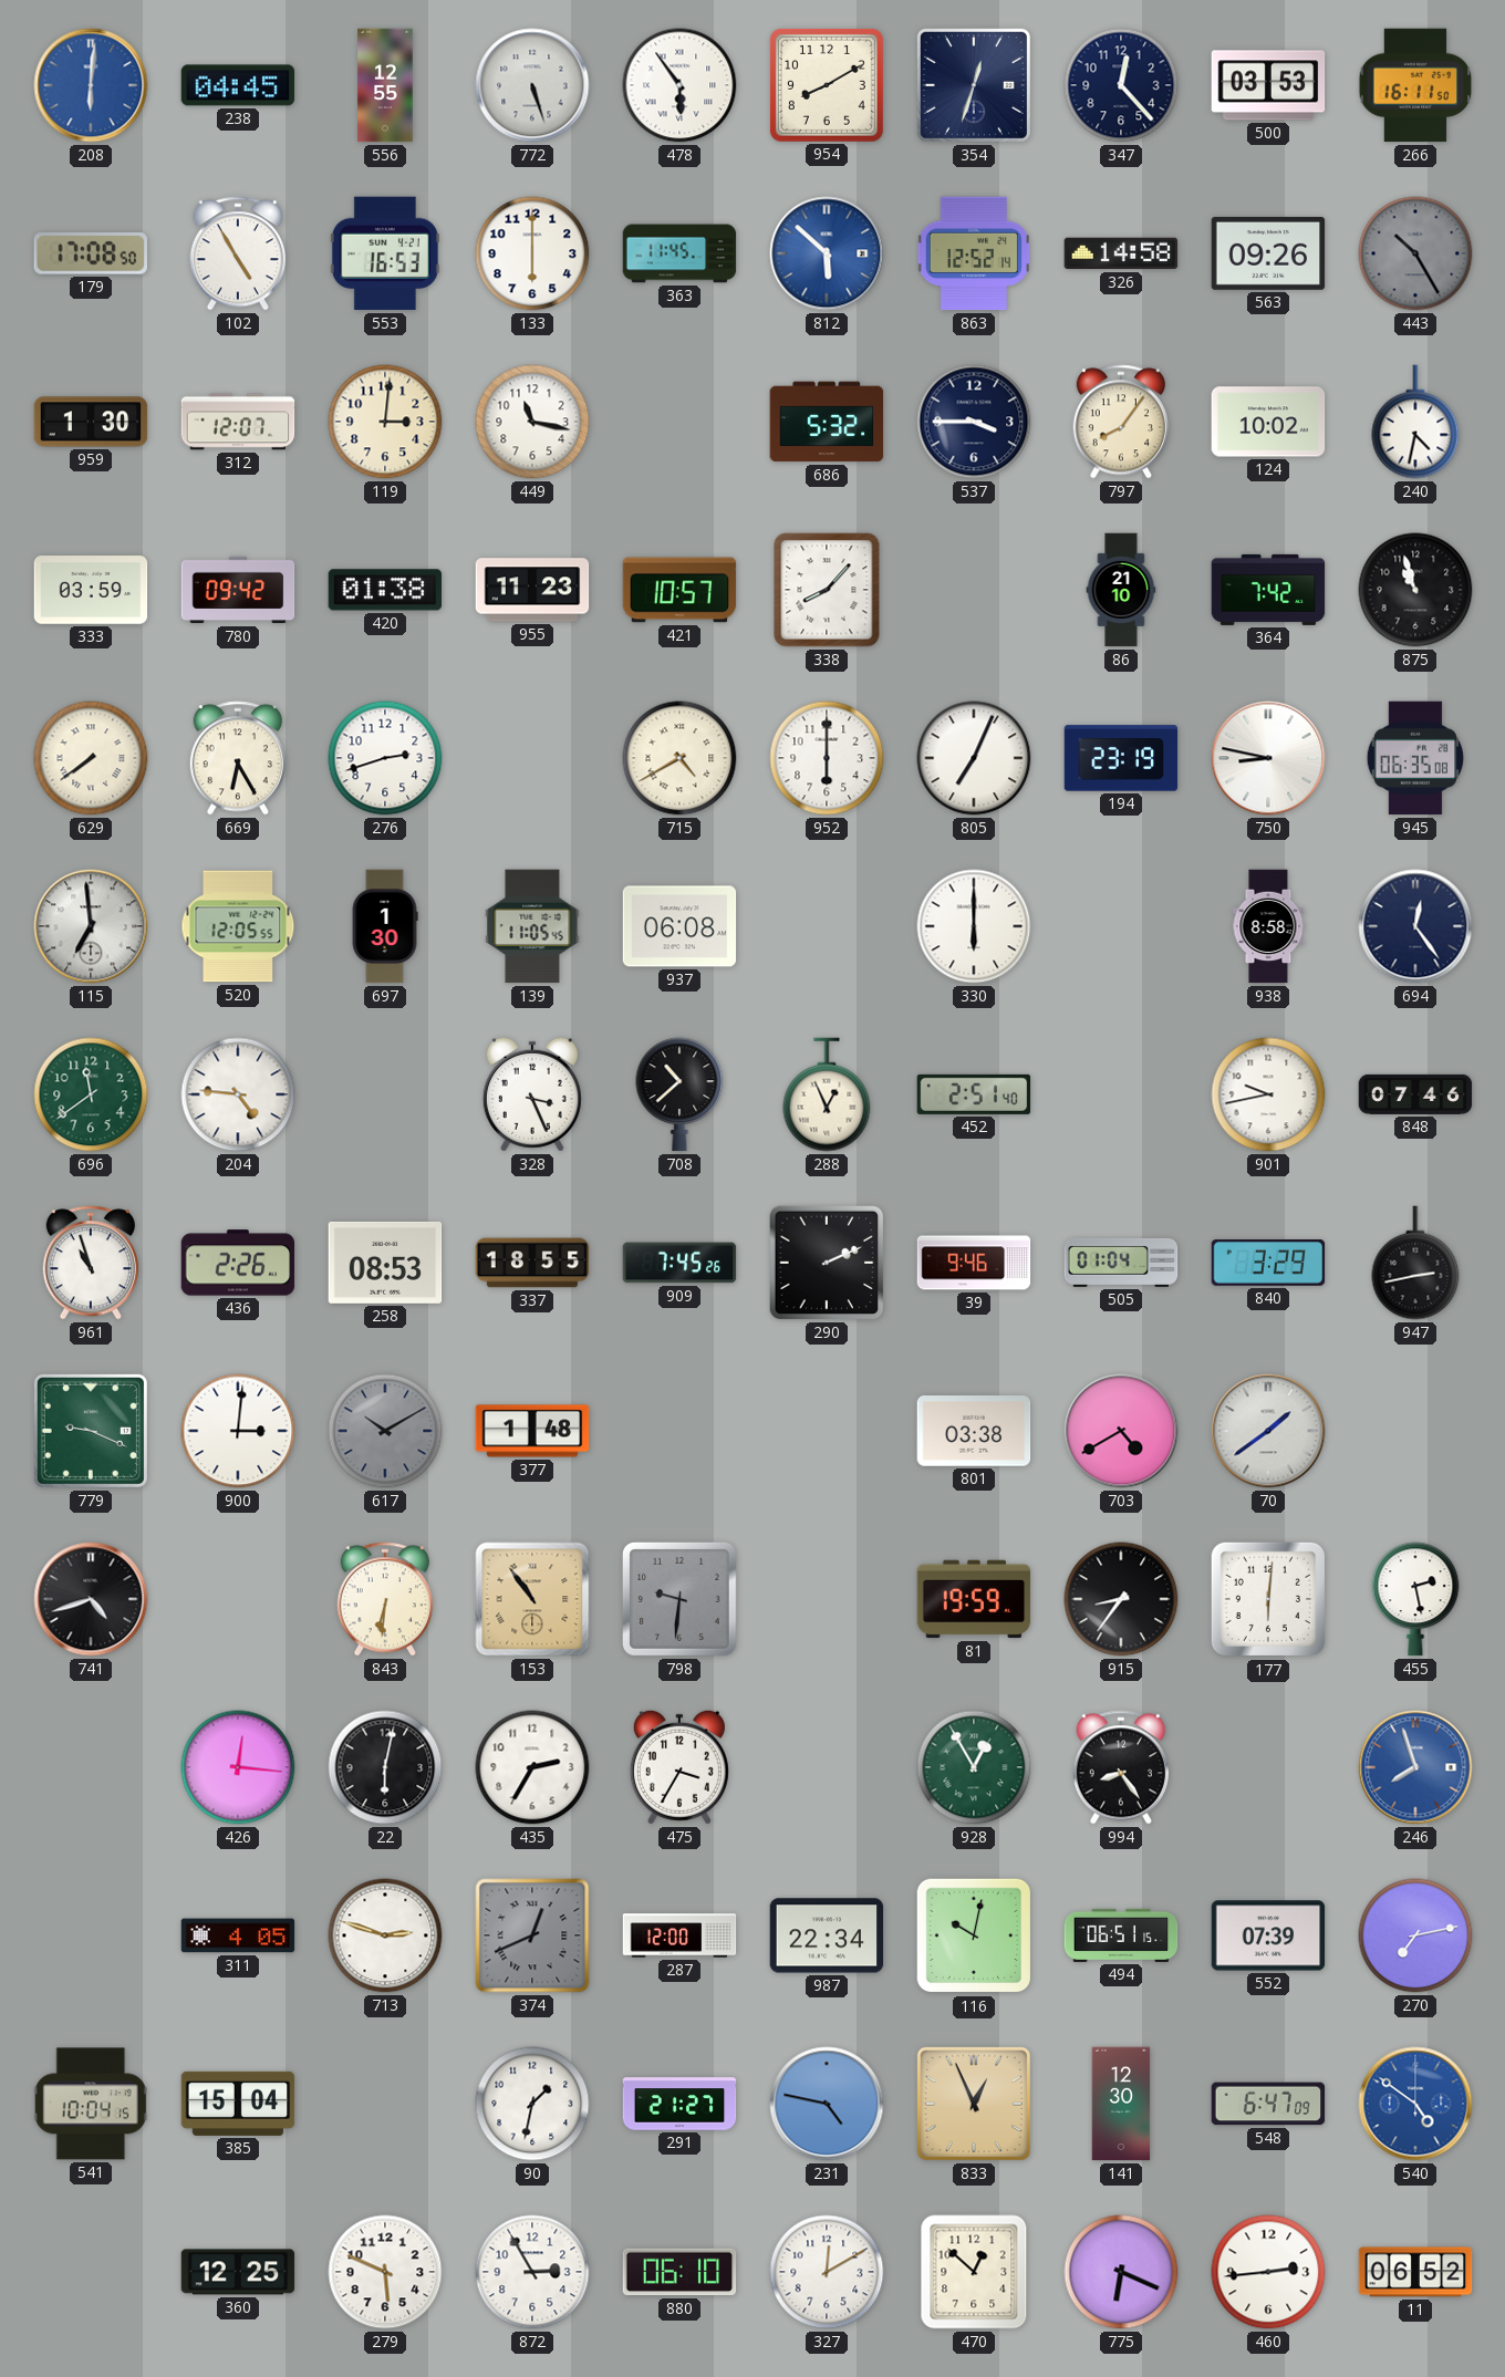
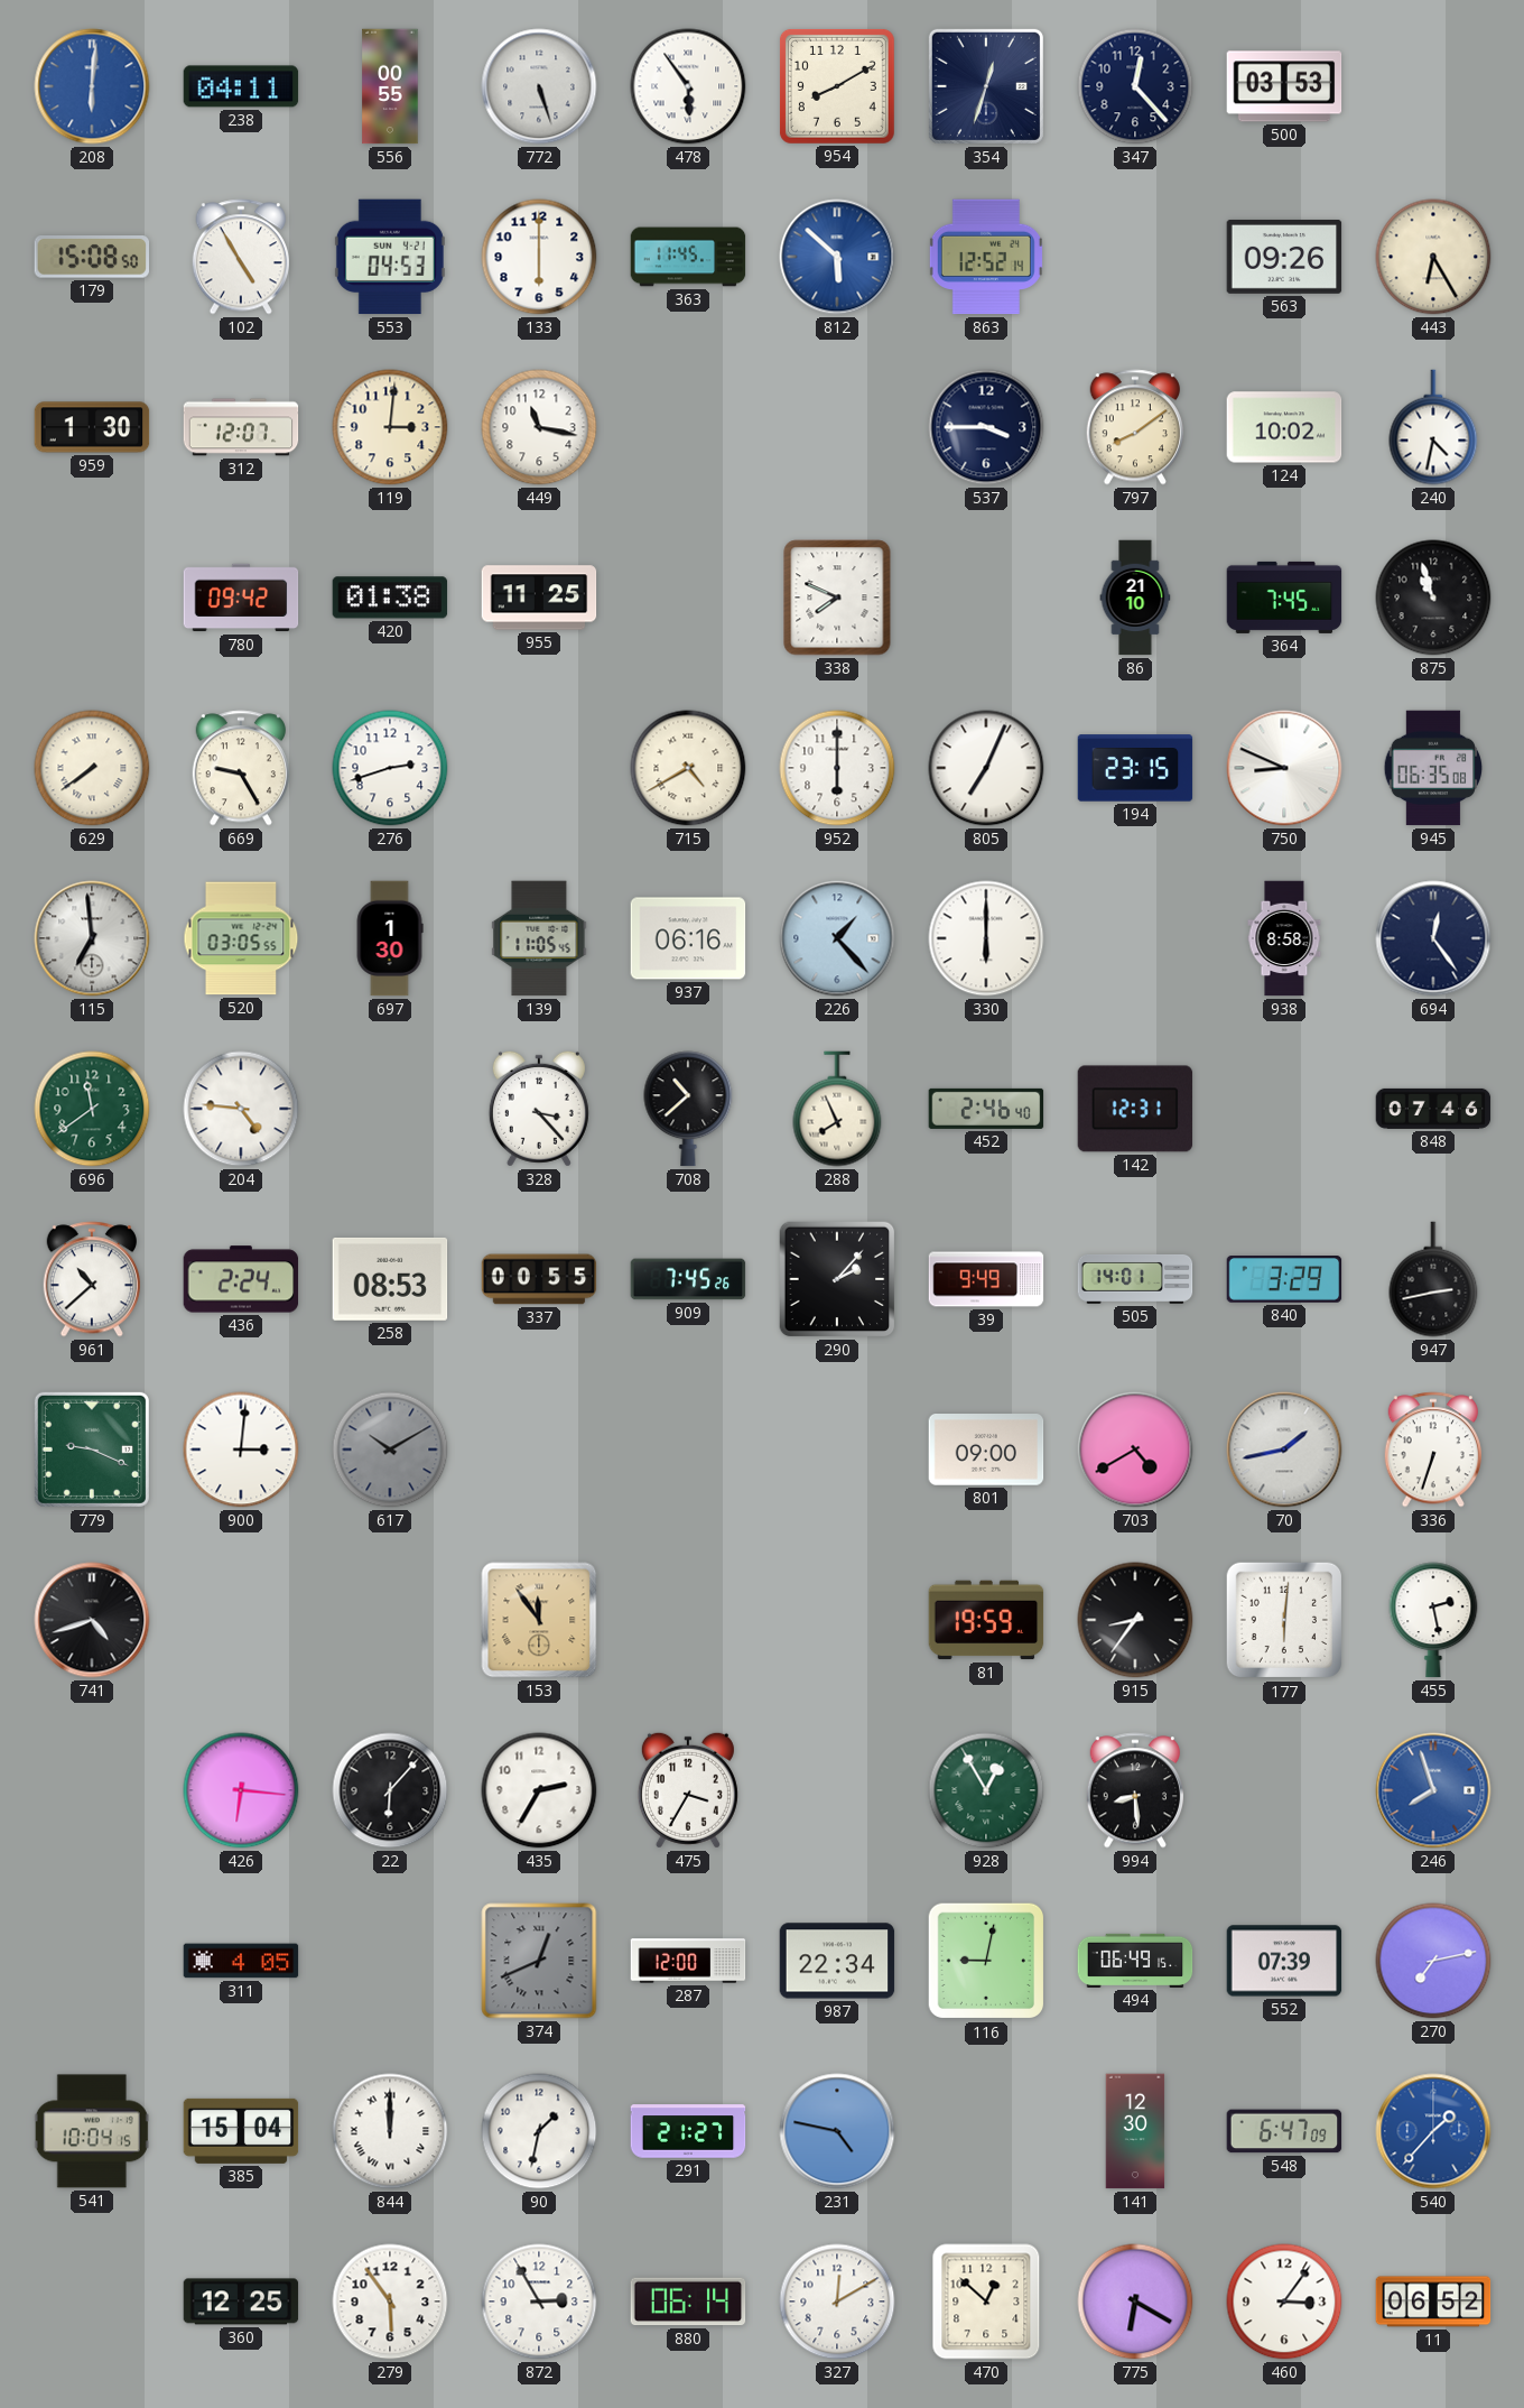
238: 04:45 -> 04:11
556: 12:55 -> 00:55
266: 16:11 -> none
179: 17:08 -> 15:08
553: 16:53 -> 04:53
326: 14:58 -> none
443: 10:25 -> 6:25
443 dial: grey -> cream
686: 5:32 -> none
797: 8:06 -> 8:09
333: 03:59 -> none
955: 11:23 -> 11:25
421: 10:57 -> none
338: 8:07 -> 7:49
364: 7:42 -> 7:45
669: 6:25 -> 9:25
194: 23:19 -> 23:15
750: 8:47 -> 8:49
520: 12:05 -> 03:05
937: 06:08 -> 06:16
226: none -> 1:23
328: 3:26 -> 3:23
288: 12:56 -> 7:56
452: 2:51 -> 2:46
142: none -> 12:31
901: 9:43 -> none
961: 10:57 -> 10:38
436: 2:26 -> 2:24
337: 18:55 -> 00:55
290: 2:11 -> 2:07
39: 9:46 -> 9:49
505: 01:04 -> 14:01
377: 1:48 -> none
801: 03:38 -> 09:00
70: 1:39 -> 1:43
336: none -> 6:33
843: 6:31 -> none
153: 10:54 -> 11:54
798: 9:31 -> none
426: 12:16 -> 6:16
22: 6:02 -> 6:07
994: 8:24 -> 8:29
713: 2:48 -> none
116: 10:02 -> 9:02
494: 06:51 -> 06:49
844: none -> 12:00
833: 12:56 -> none
540: 4:51 -> 1:37
279: 5:49 -> 5:54
880: 06:10 -> 06:14
775: 6:19 -> 6:20
460: 2:44 -> 3:06
